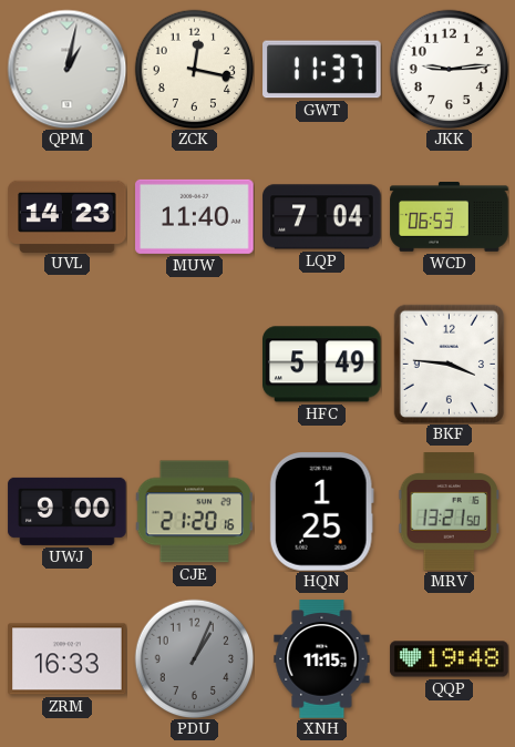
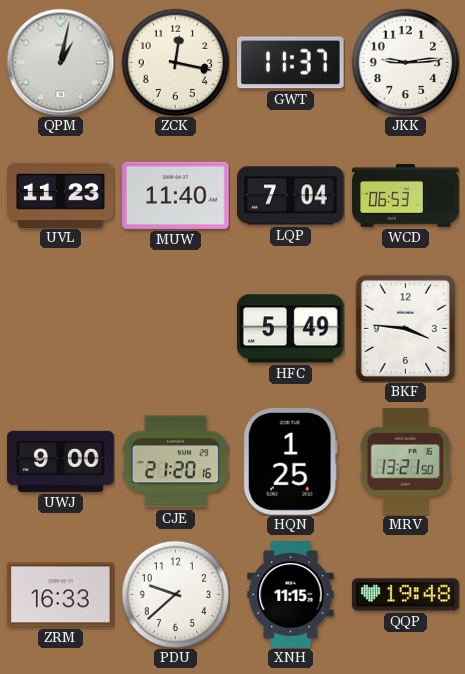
UVL: 14:23 -> 11:23
PDU: 1:04 -> 9:38
PDU dial: grey -> white
